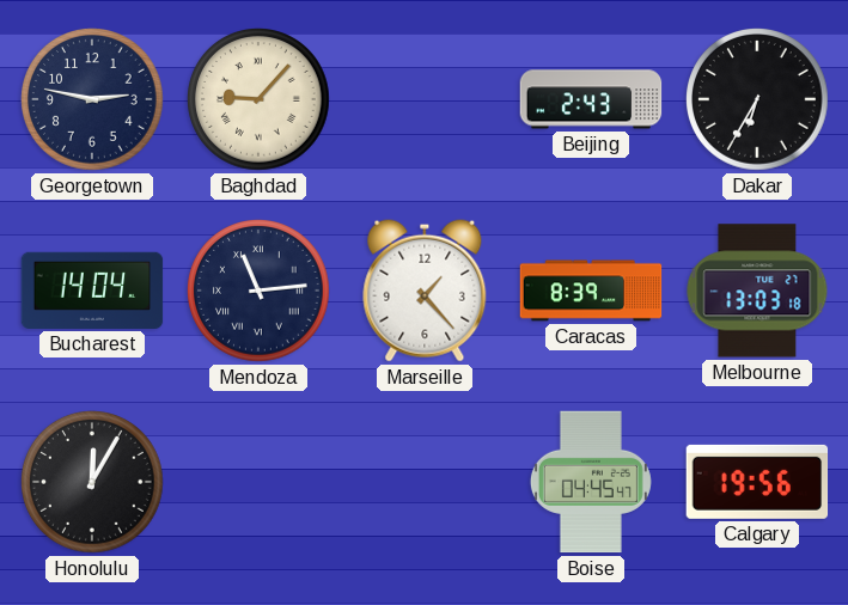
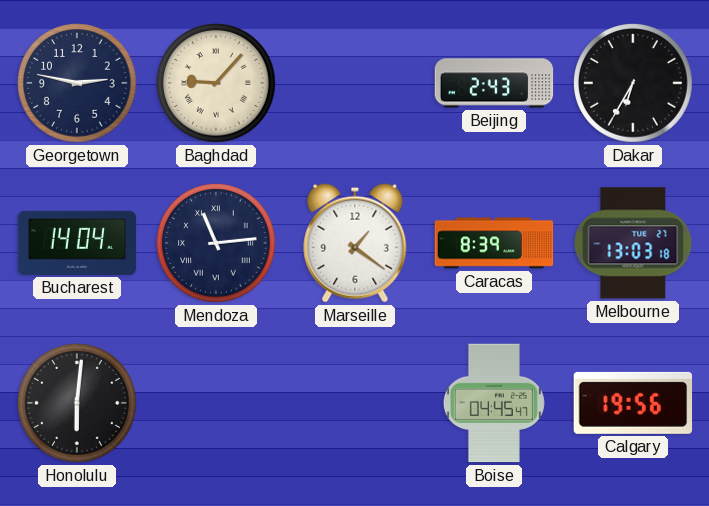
Marseille: 1:23 -> 1:21
Honolulu: 12:05 -> 6:01
